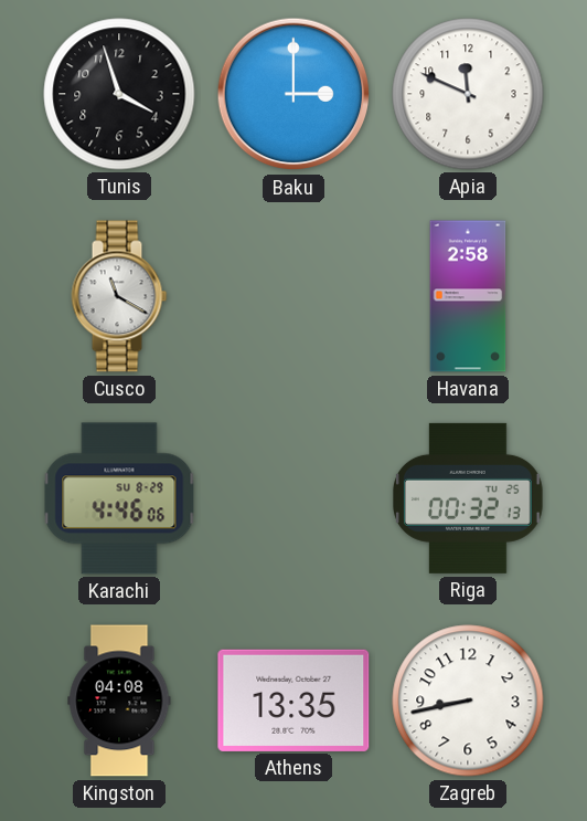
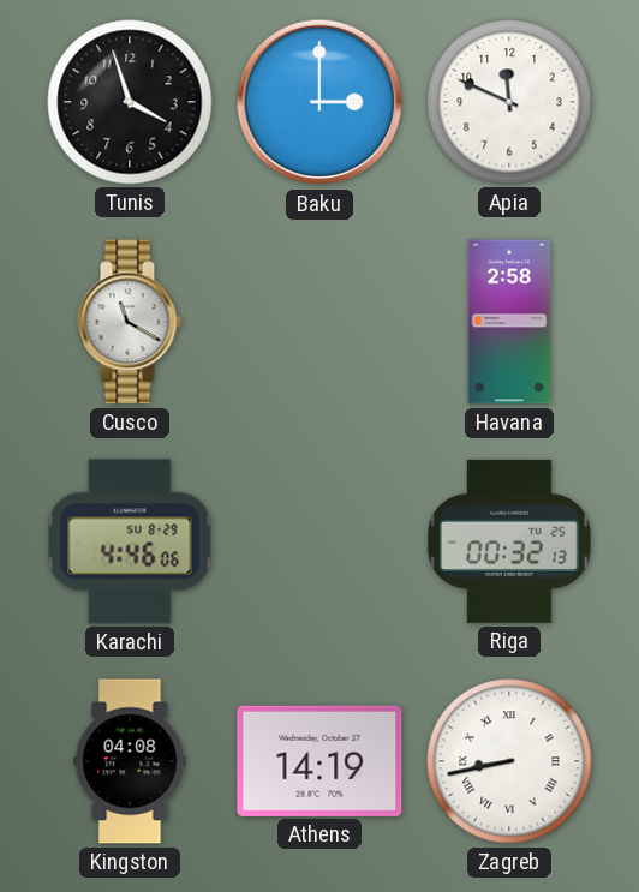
Athens: 13:35 -> 14:19
Zagreb numerals: Arabic -> Roman
